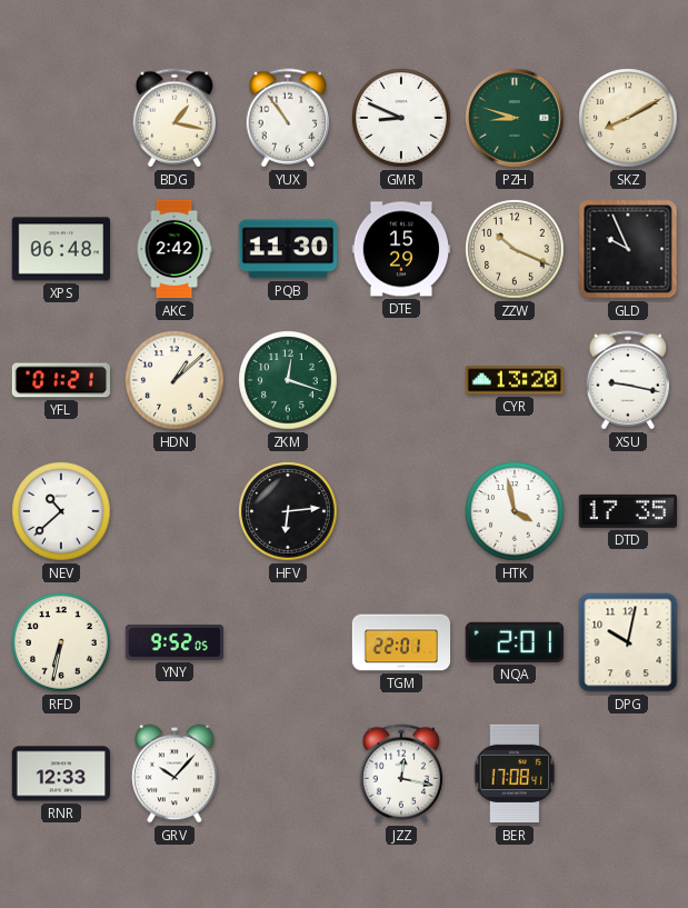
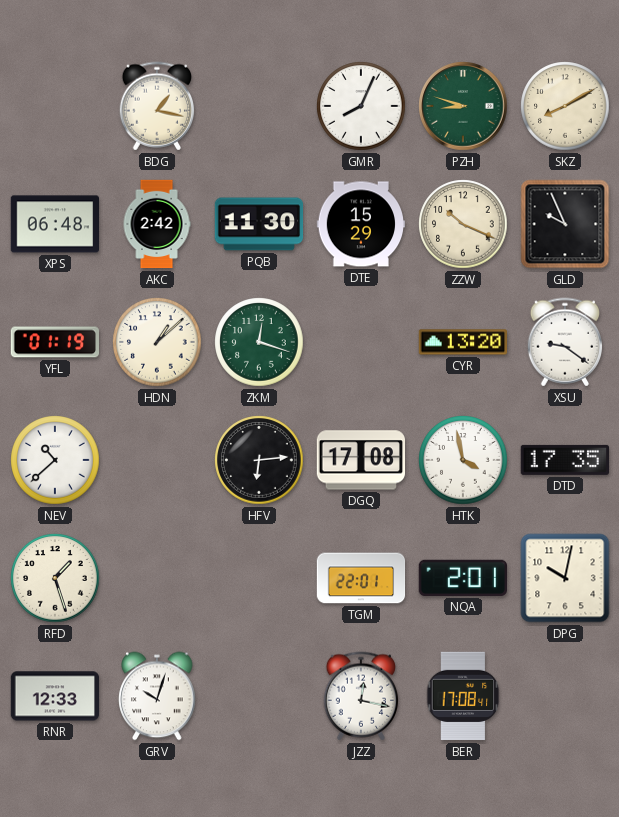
YUX: 10:54 -> none
GMR: 8:49 -> 8:04
YFL: 01:21 -> 01:19
XSU: 9:17 -> 9:21
DGQ: none -> 17:08
RFD: 6:32 -> 1:27
YNY: 9:52 -> none
GRV: 10:07 -> 10:03
